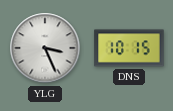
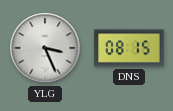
DNS: 10:15 -> 08:15
